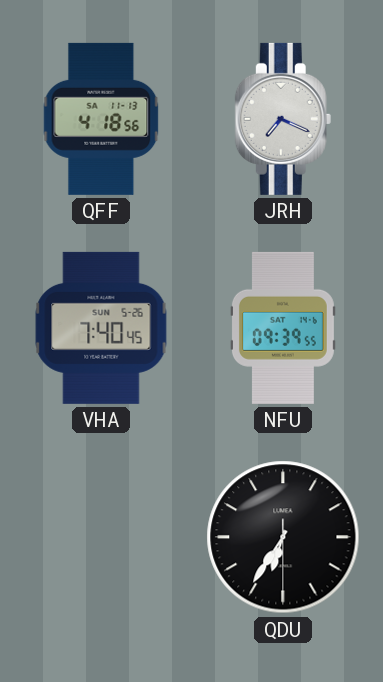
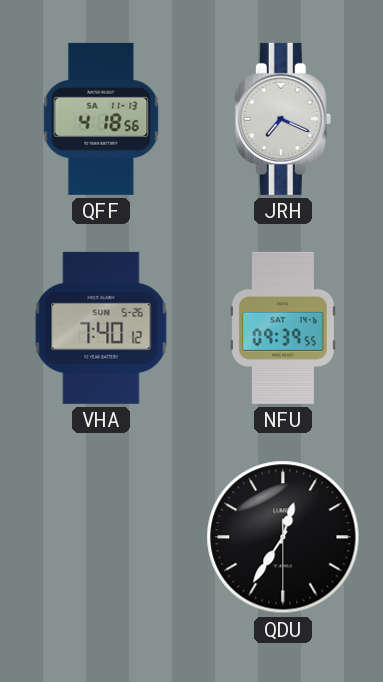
VHA: 7:40:45 -> 7:40:12
QDU: 6:35 -> 12:35
